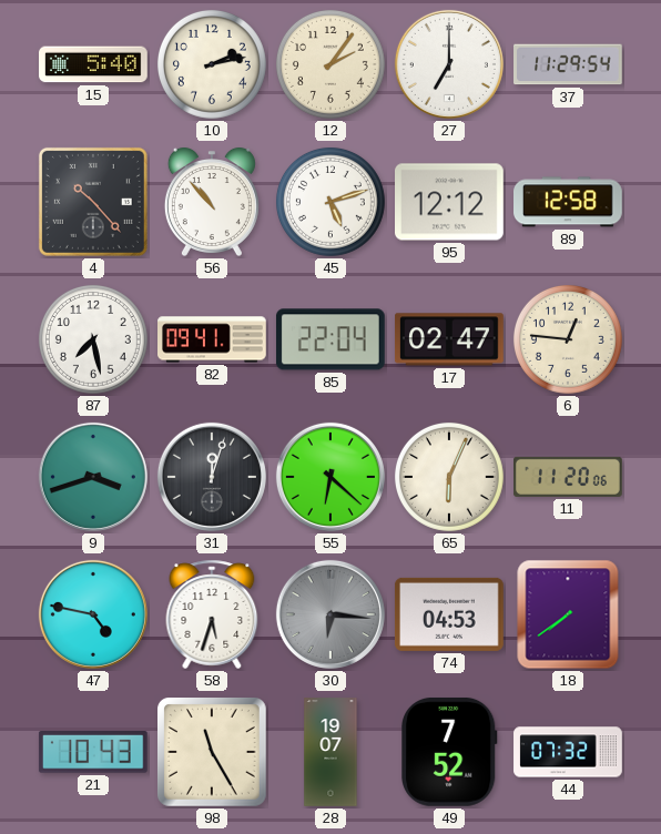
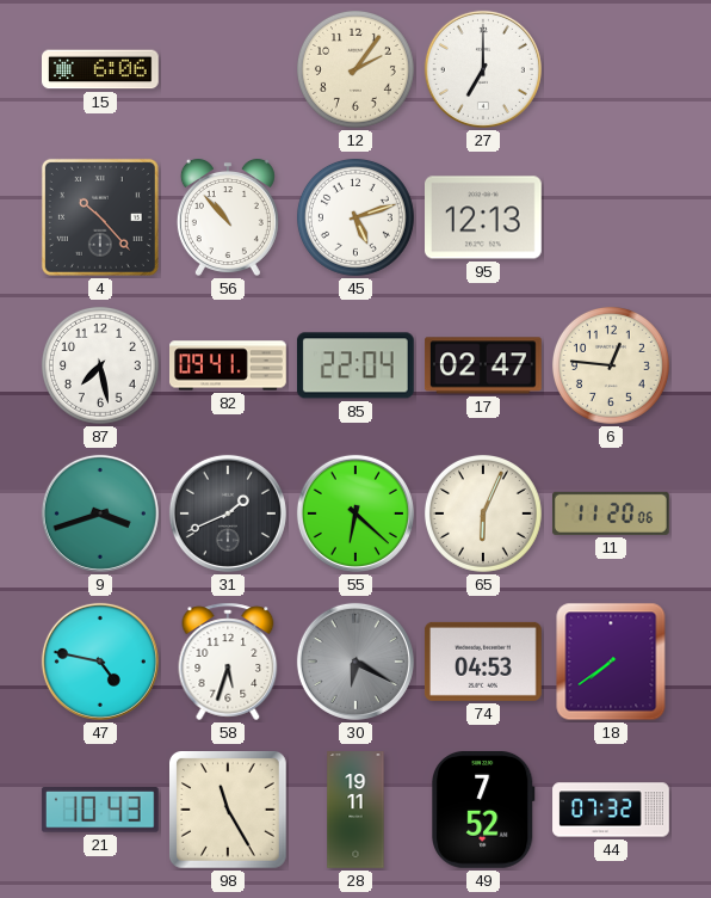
15: 5:40 -> 6:06
10: 2:13 -> none
37: 11:29 -> none
95: 12:12 -> 12:13
89: 12:58 -> none
31: 12:03 -> 1:41
30: 6:16 -> 6:20
28: 19:07 -> 19:11
